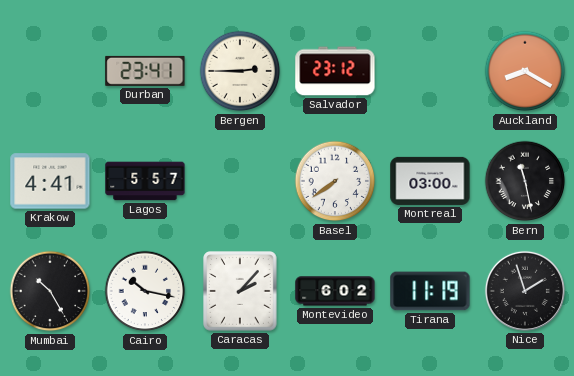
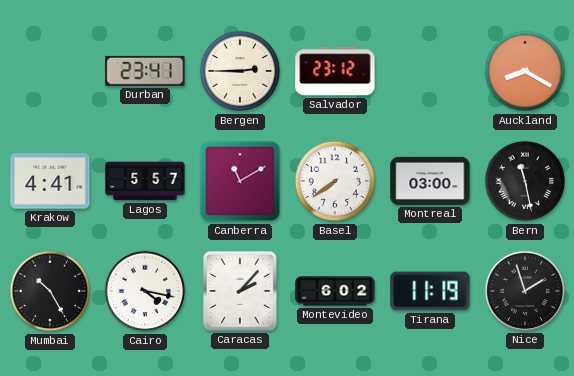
Canberra: none -> 11:10
Cairo: 10:17 -> 4:17
